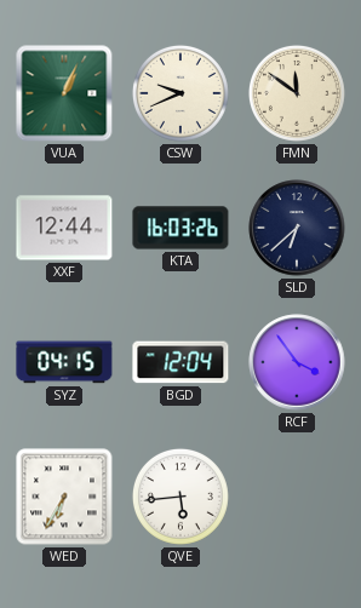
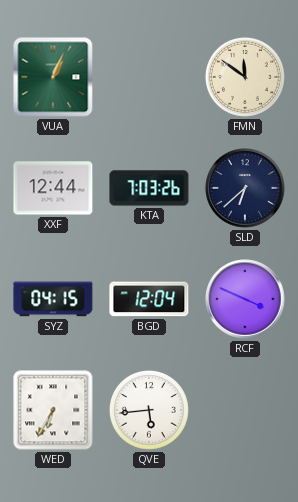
CSW: 9:41 -> none
KTA: 16:03 -> 7:03
RCF: 3:54 -> 3:49
